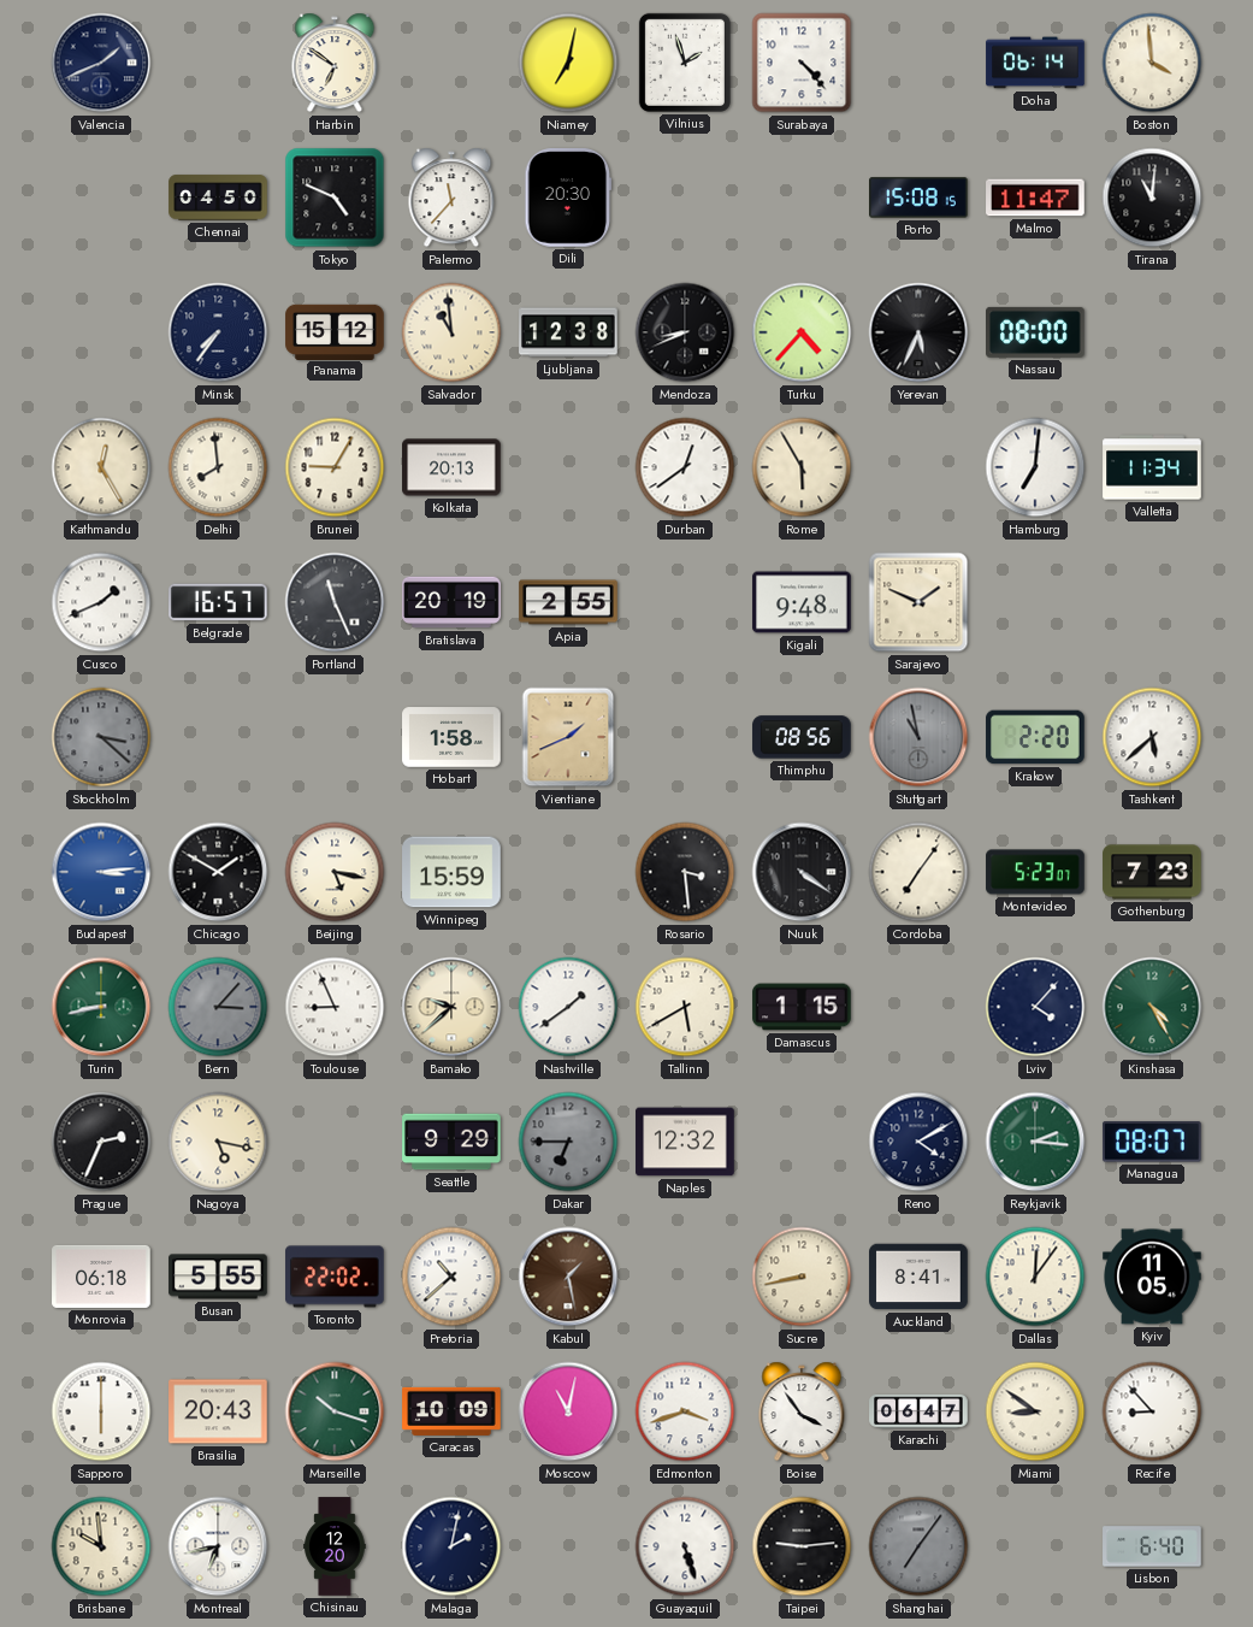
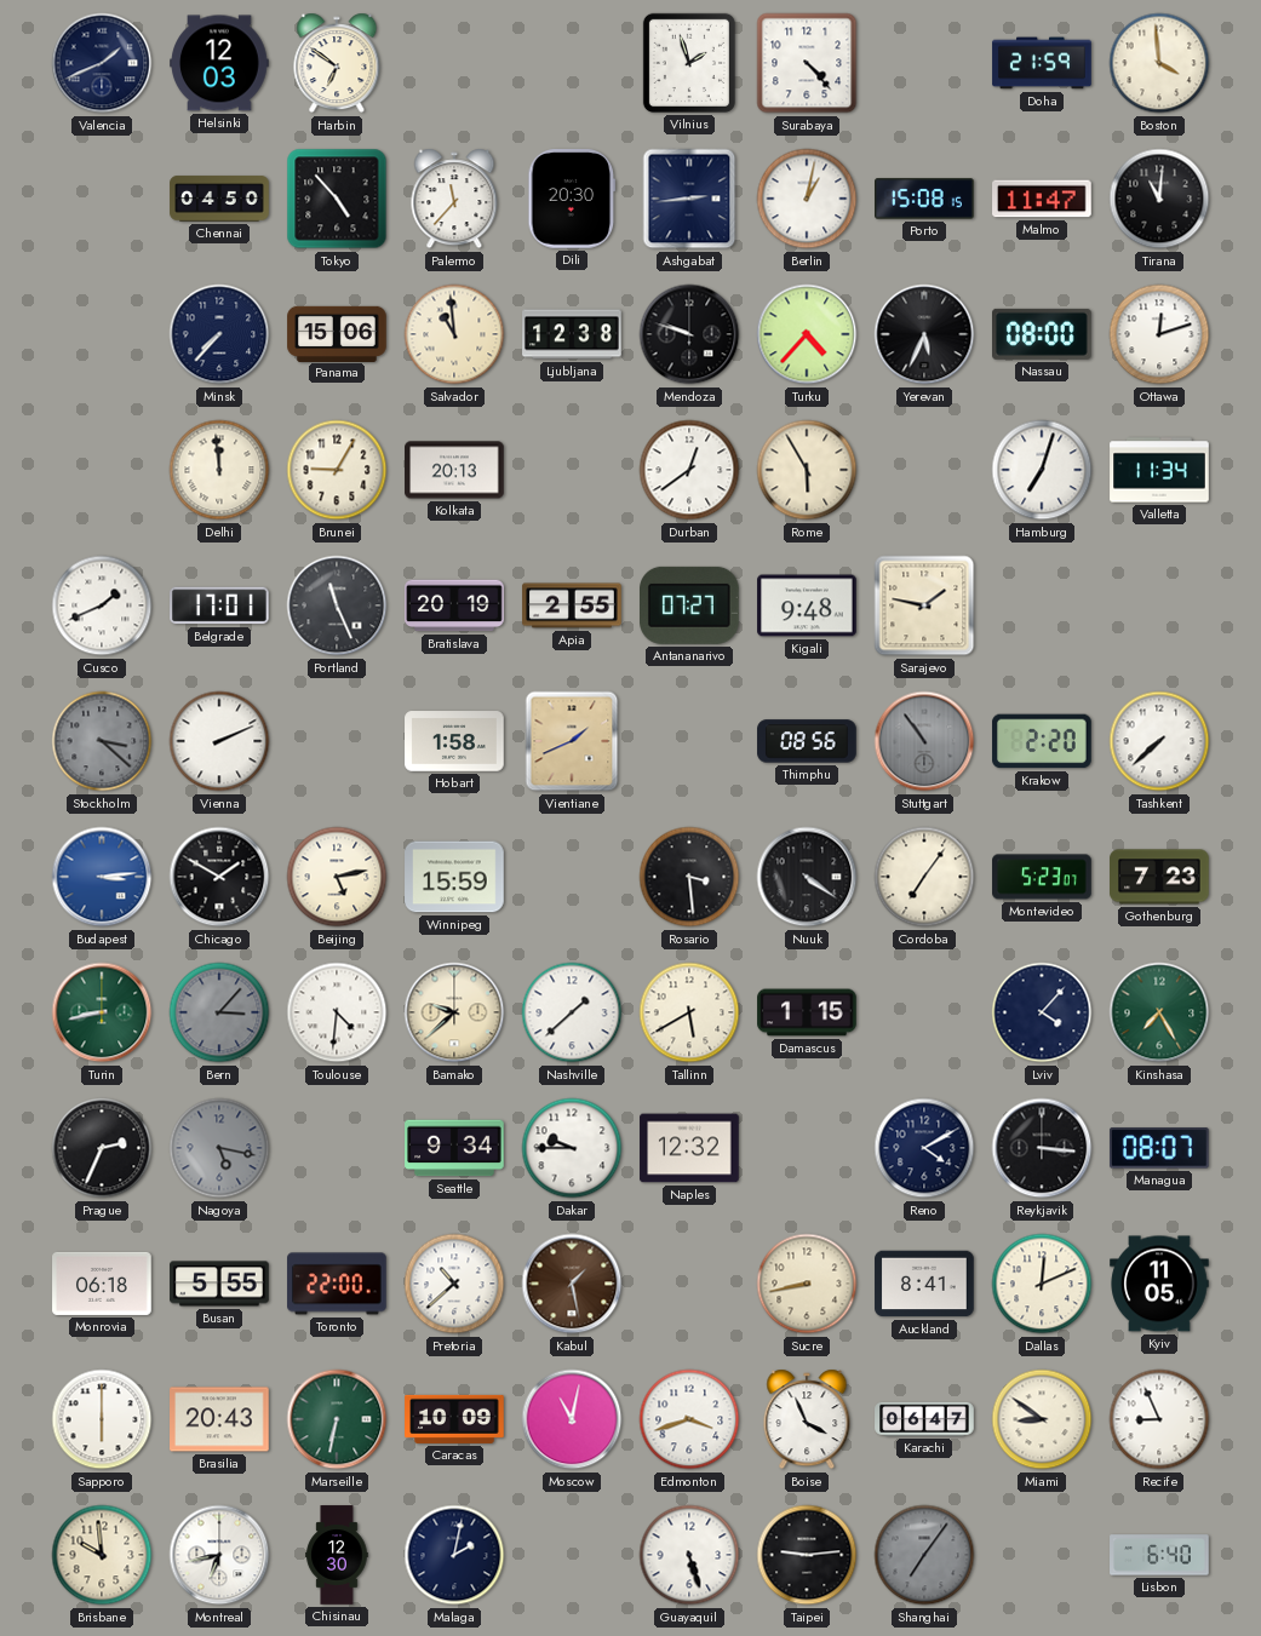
Helsinki: none -> 12:03
Niamey: 7:02 -> none
Doha: 06:14 -> 21:59
Tokyo: 4:49 -> 4:53
Ashgabat: none -> 2:44
Berlin: none -> 1:02
Minsk: 7:36 -> 7:37
Panama: 15:12 -> 15:06
Mendoza: 8:41 -> 9:48
Ottawa: none -> 12:12
Kathmandu: 12:25 -> none
Delhi: 7:59 -> 11:59
Hamburg: 7:01 -> 7:03
Belgrade: 16:57 -> 17:01
Antananarivo: none -> 07:27
Sarajevo: 1:49 -> 1:47
Vienna: none -> 2:11
Stuttgart: 10:58 -> 10:54
Tashkent: 5:38 -> 7:38
Beijing: 5:17 -> 5:13
Toulouse: 8:56 -> 4:31
Nashville: 1:39 -> 1:38
Kinshasa: 4:25 -> 7:25
Nagoya dial: cream -> grey
Seattle: 9:29 -> 9:34
Dakar: 6:45 -> 9:45
Dakar dial: grey -> white
Reykjavik: 2:16 -> 3:16
Reykjavik dial: green -> black
Toronto: 22:02 -> 22:00
Dallas: 12:06 -> 12:11
Marseille: 10:18 -> 6:32
Boise: 3:54 -> 3:56
Recife: 8:53 -> 8:56
Chisinau: 12:20 -> 12:30
